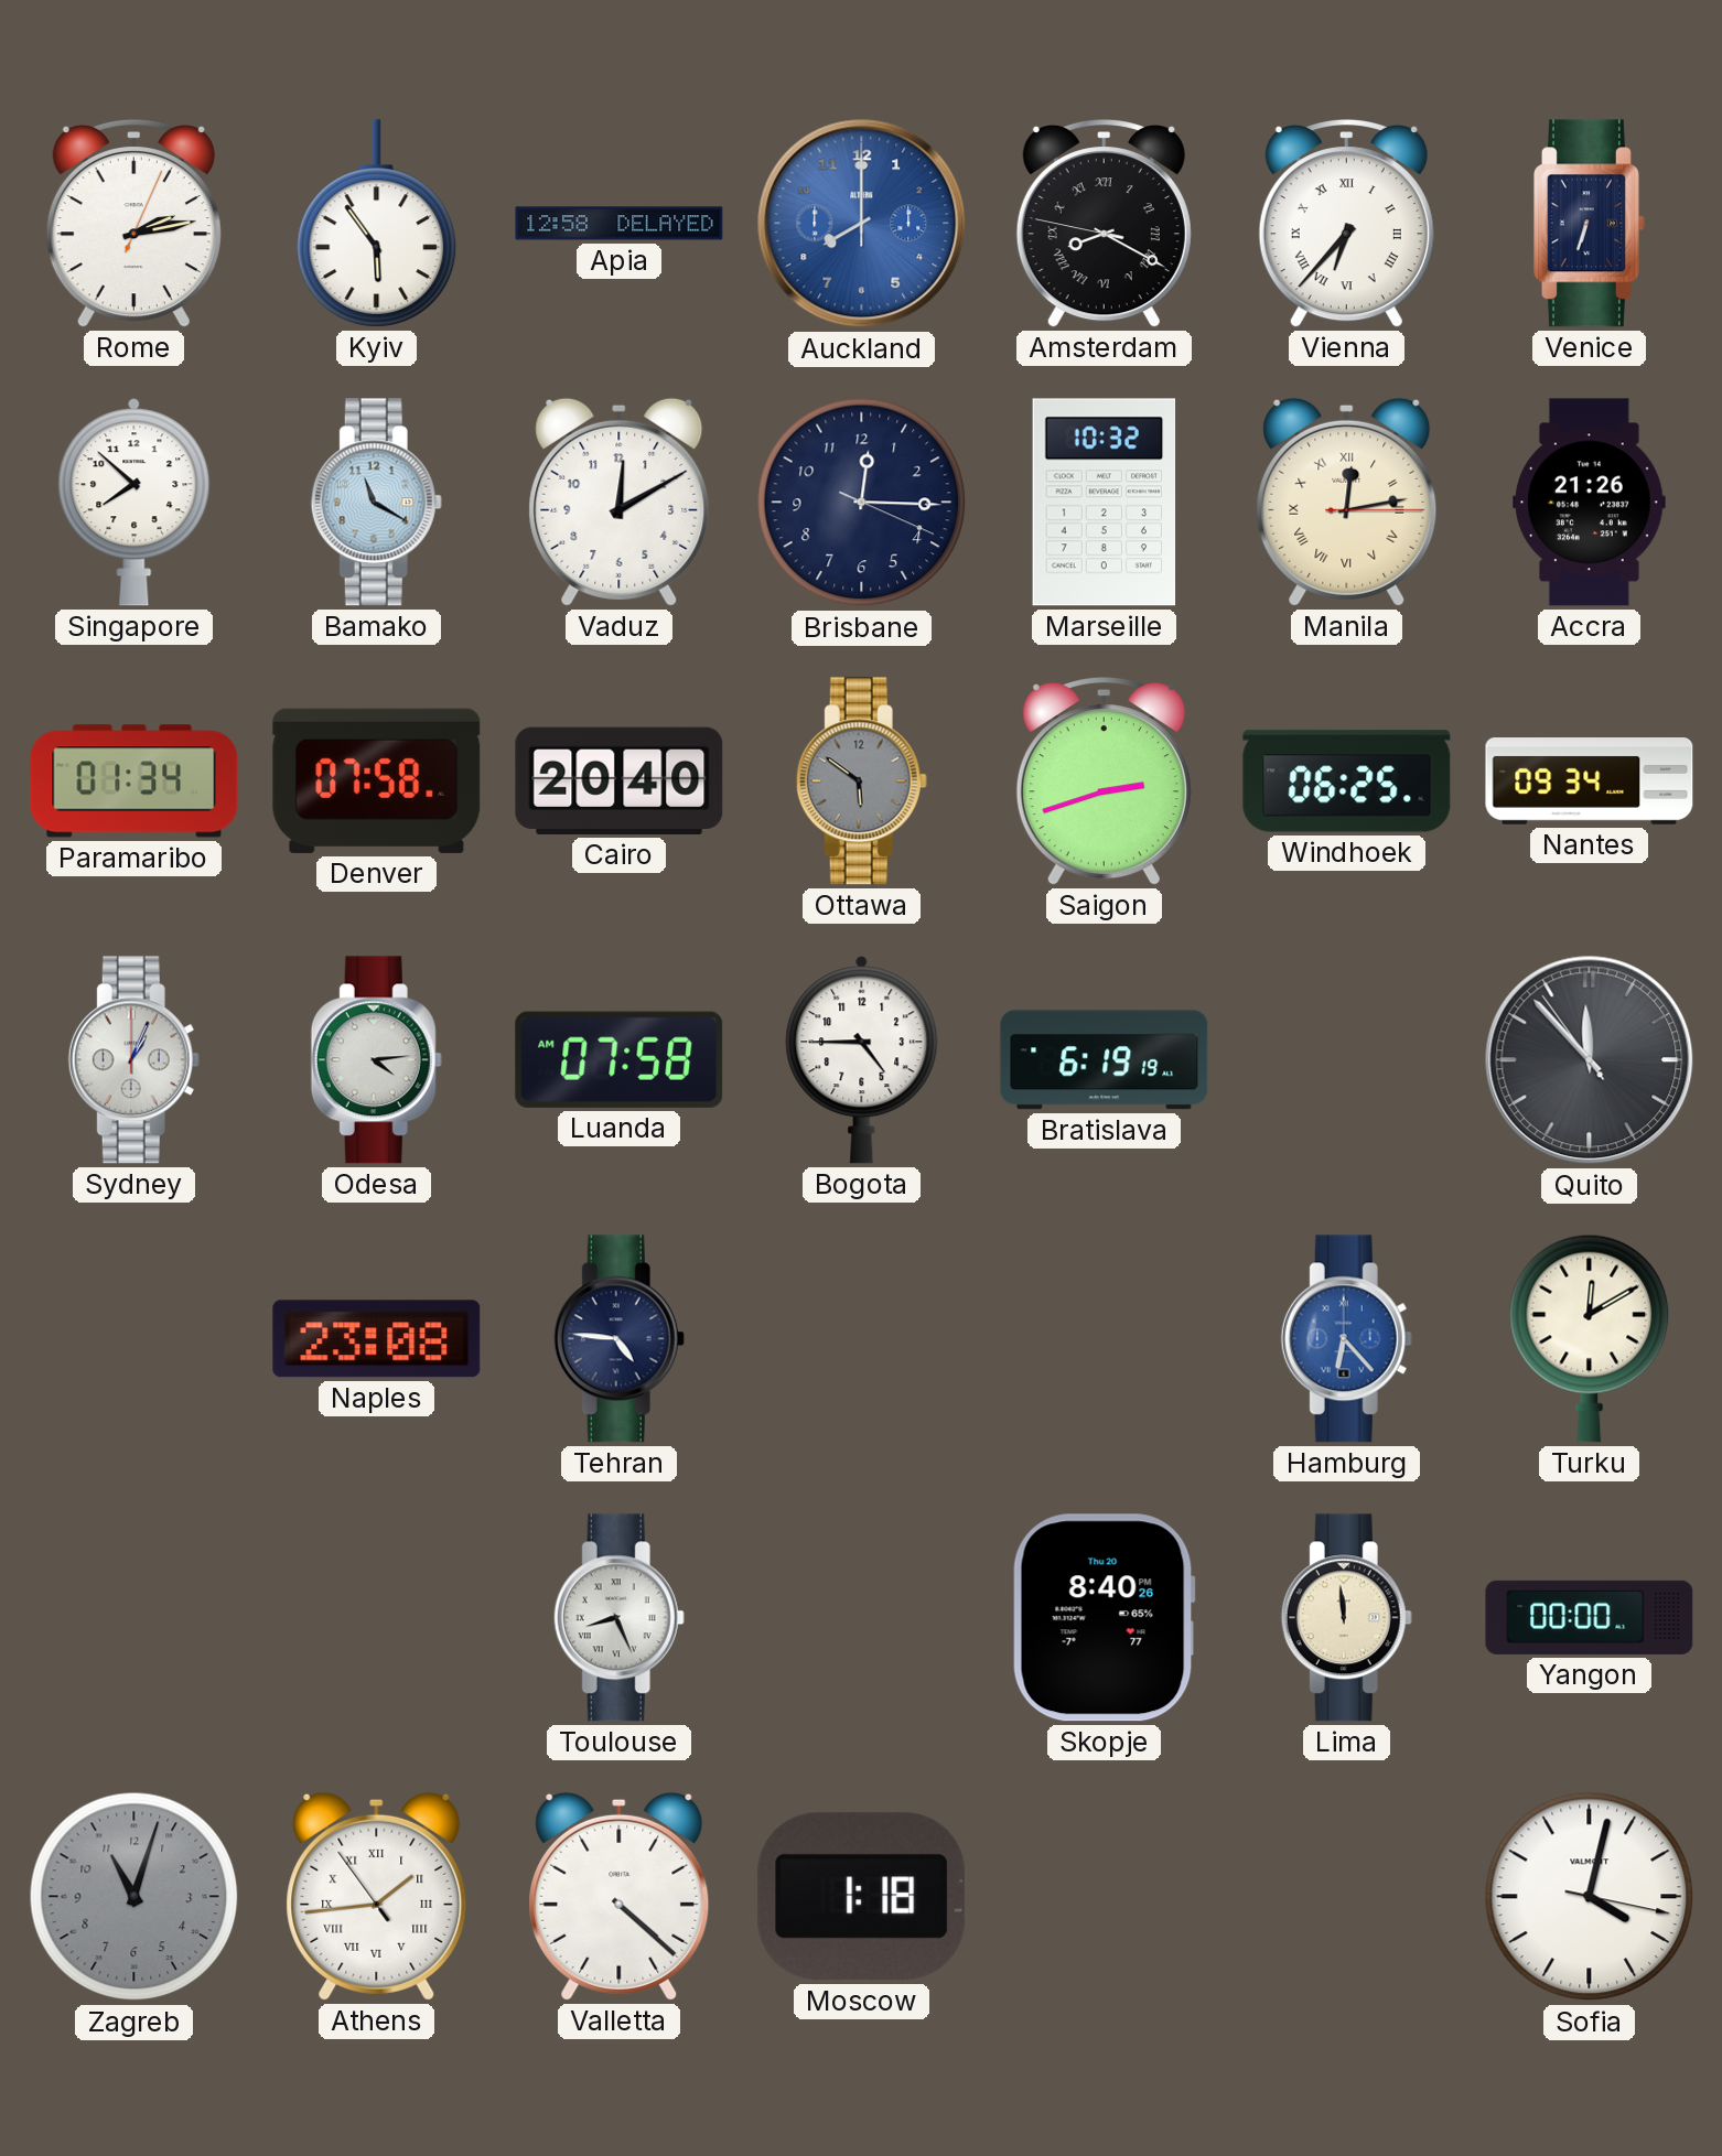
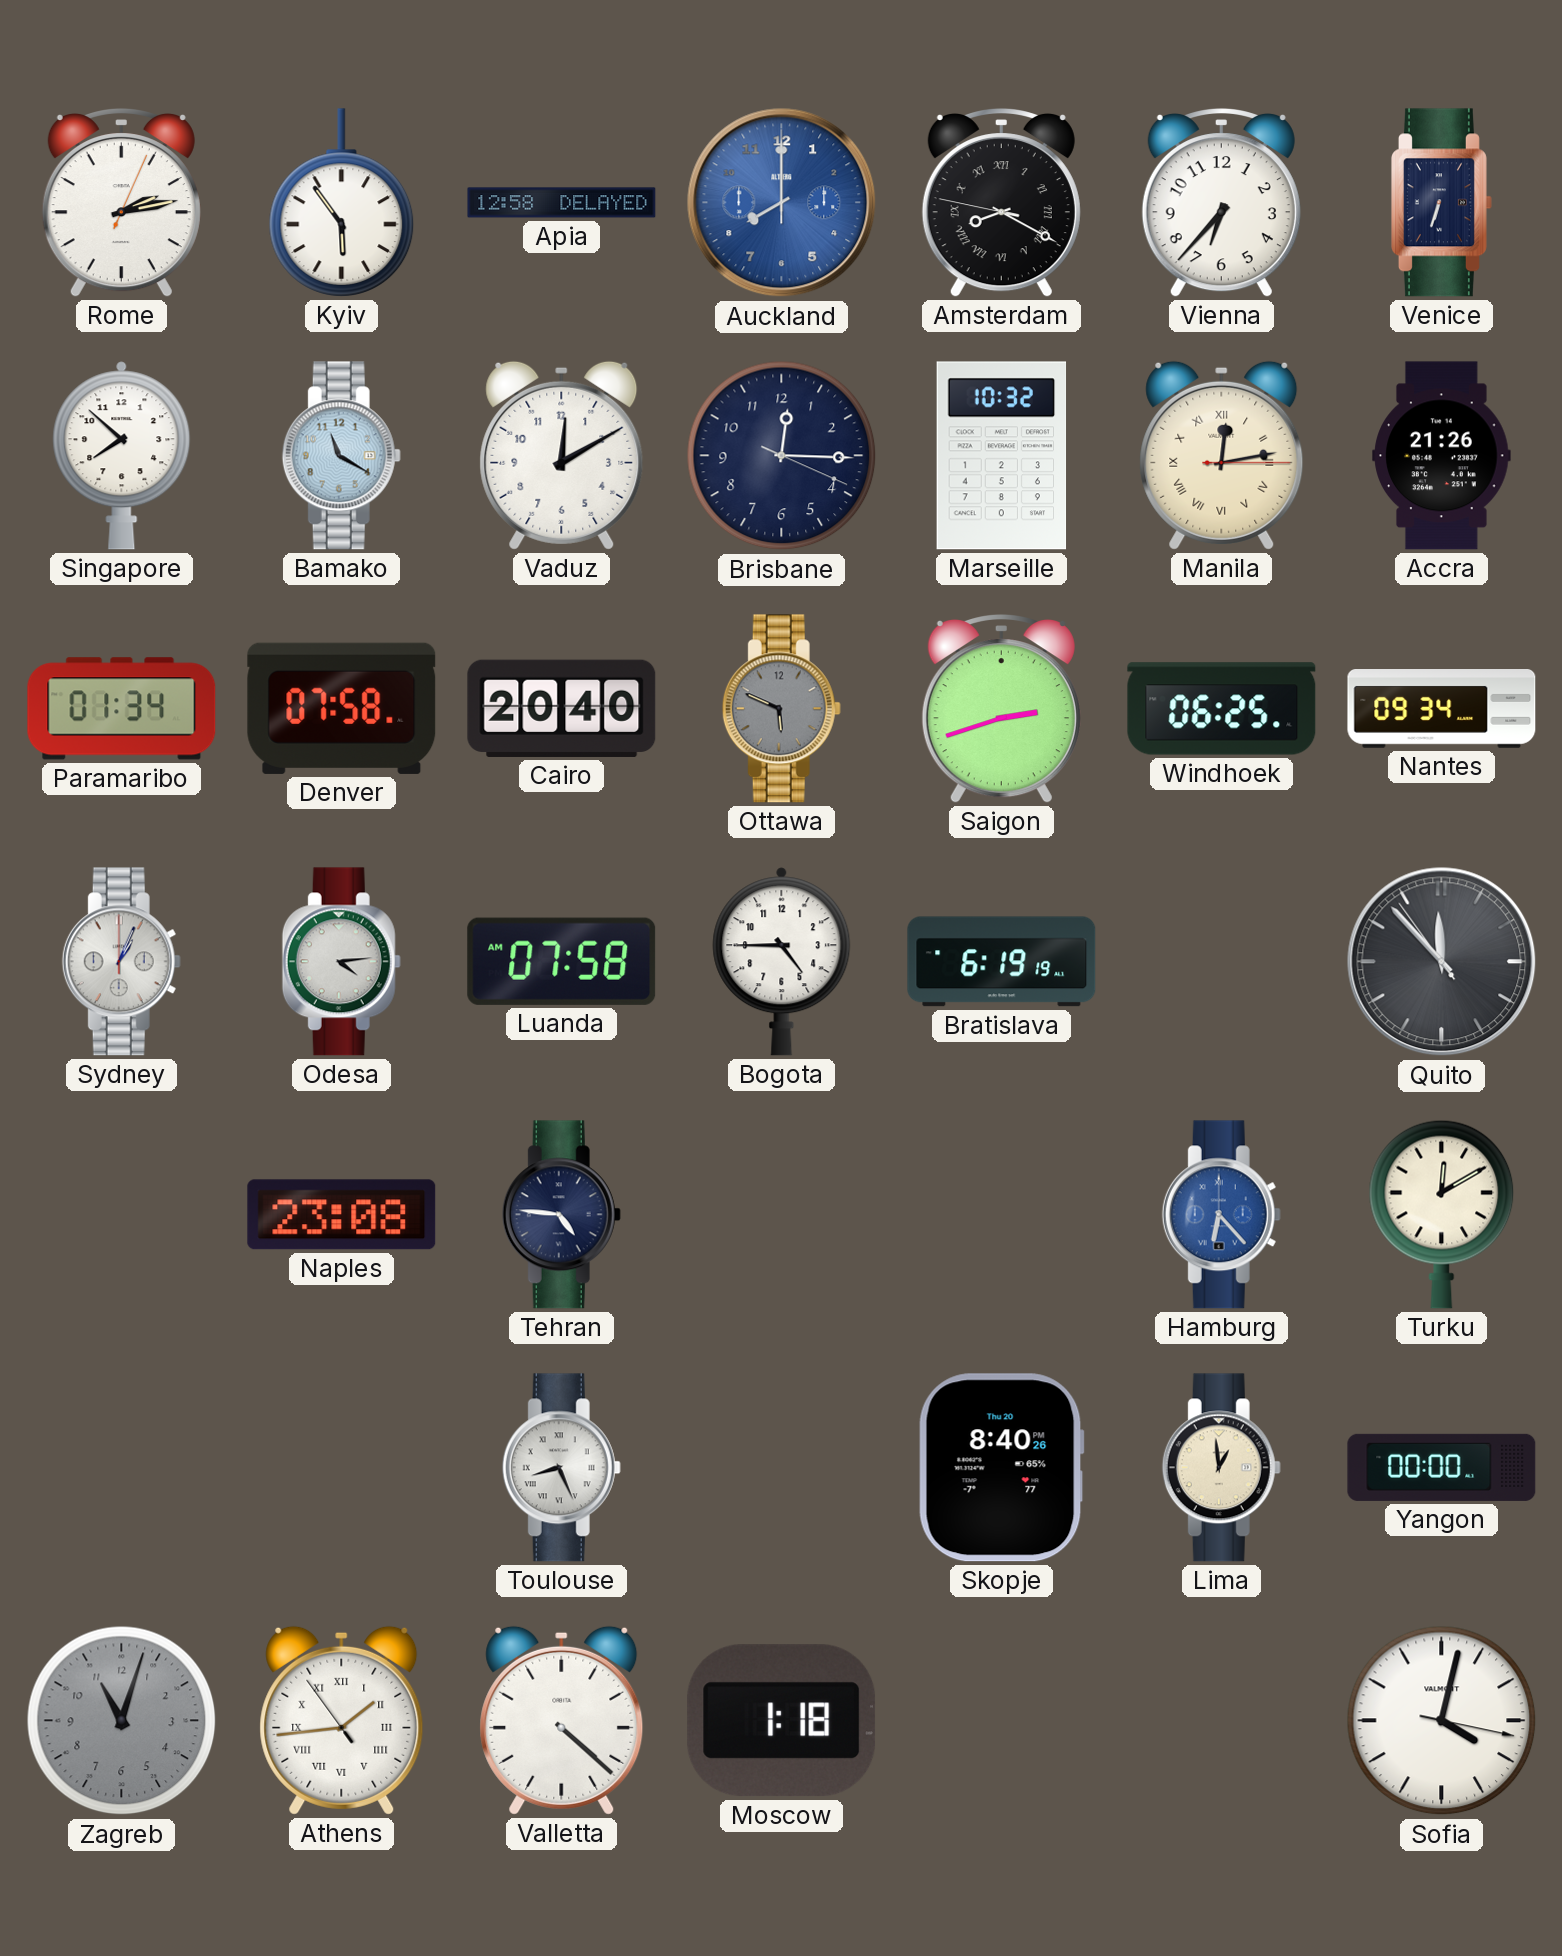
Vienna numerals: Roman -> Arabic
Ottawa: 5:51 -> 5:49
Lima: 11:59 -> 12:59
